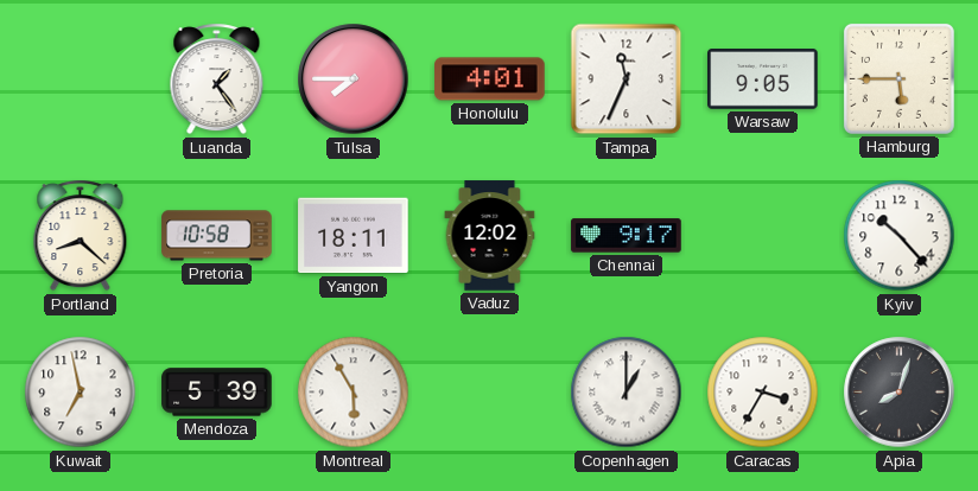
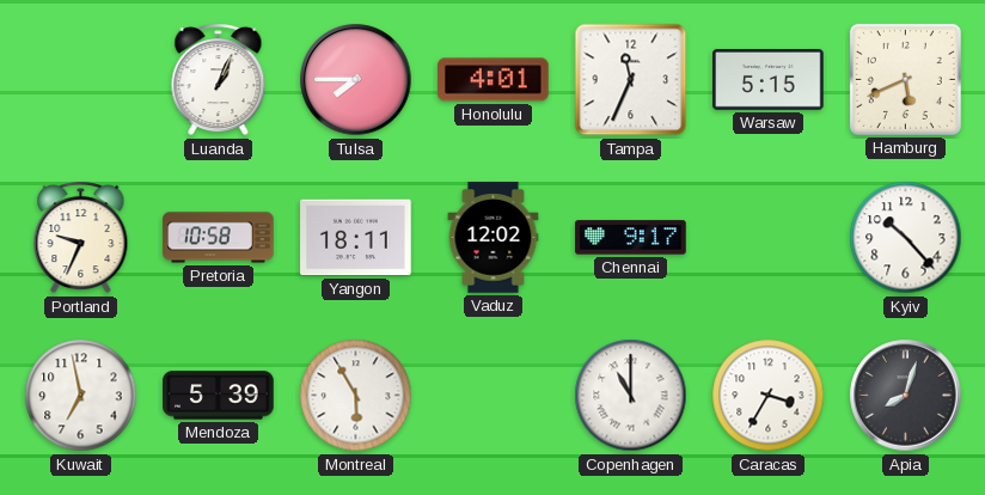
Luanda: 1:24 -> 1:04
Warsaw: 9:05 -> 5:15
Hamburg: 5:45 -> 5:41
Portland: 8:22 -> 9:34
Copenhagen: 1:00 -> 11:00
